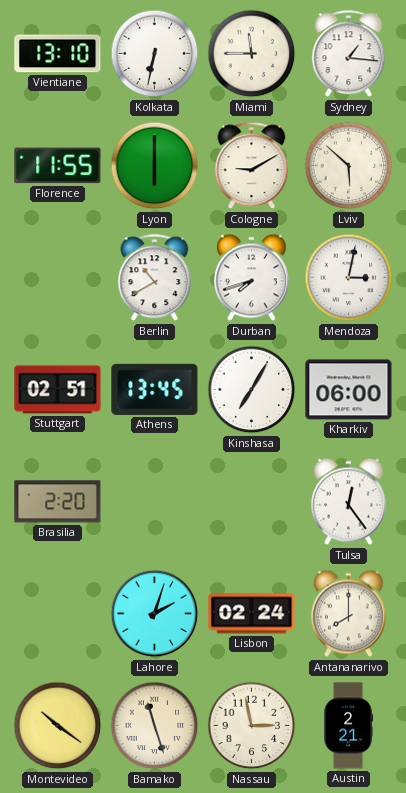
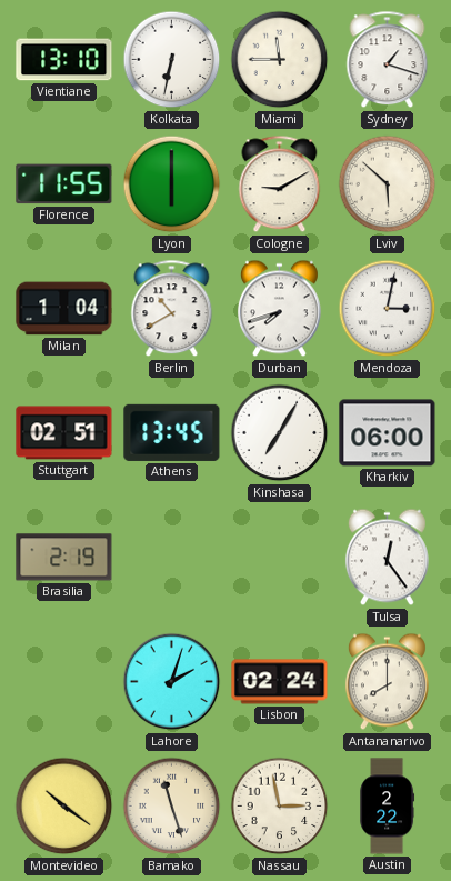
Sydney: 1:16 -> 1:18
Milan: none -> 1:04
Brasilia: 2:20 -> 2:19
Austin: 2:21 -> 2:22
